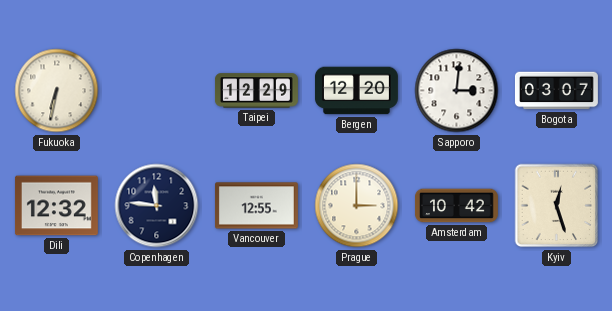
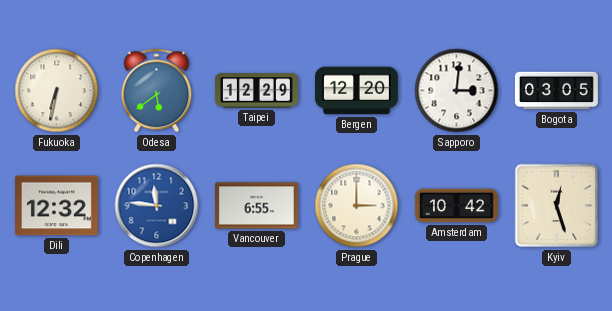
Odesa: none -> 5:39
Bogota: 03:07 -> 03:05
Copenhagen dial: navy -> blue
Vancouver: 12:55 -> 6:55
